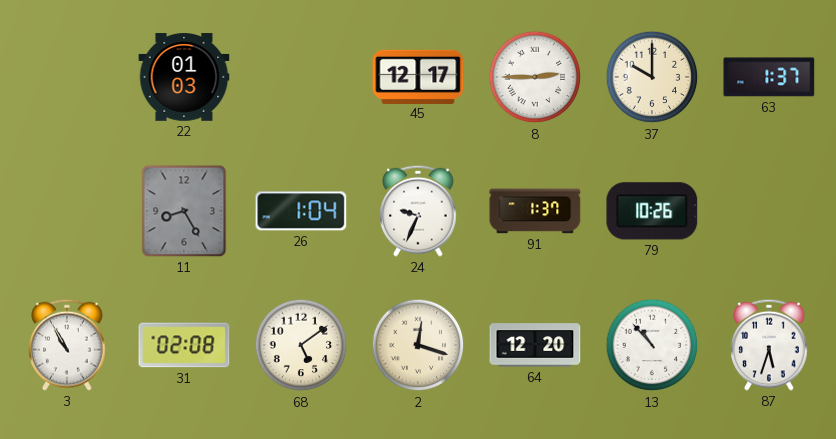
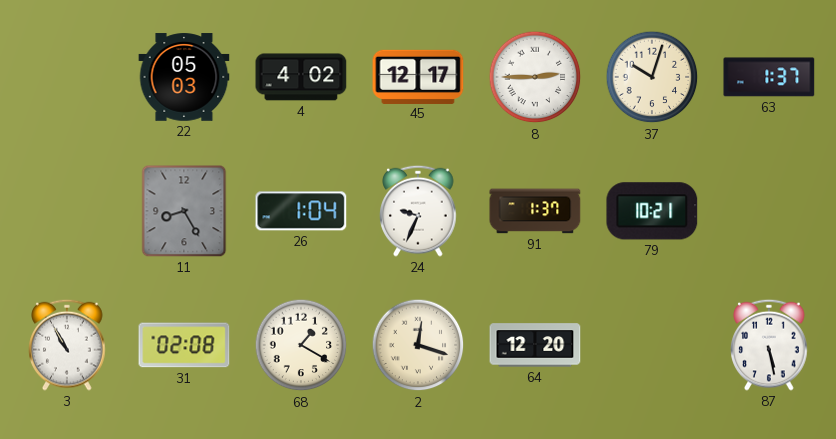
22: 01:03 -> 05:03
4: none -> 4:02
37: 10:00 -> 10:03
79: 10:26 -> 10:21
68: 5:09 -> 1:20
13: 10:53 -> none
87: 5:33 -> 5:28
